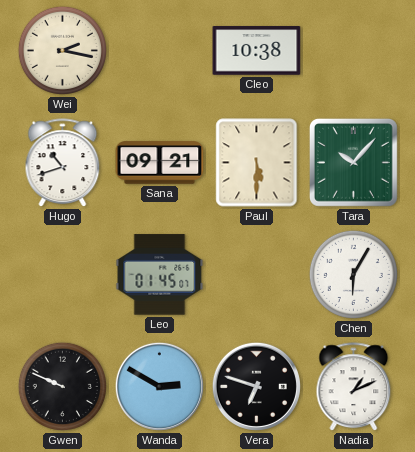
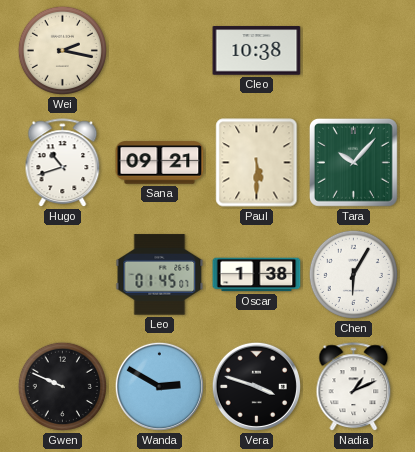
Oscar: none -> 1:38
Vera: 6:48 -> 3:48
